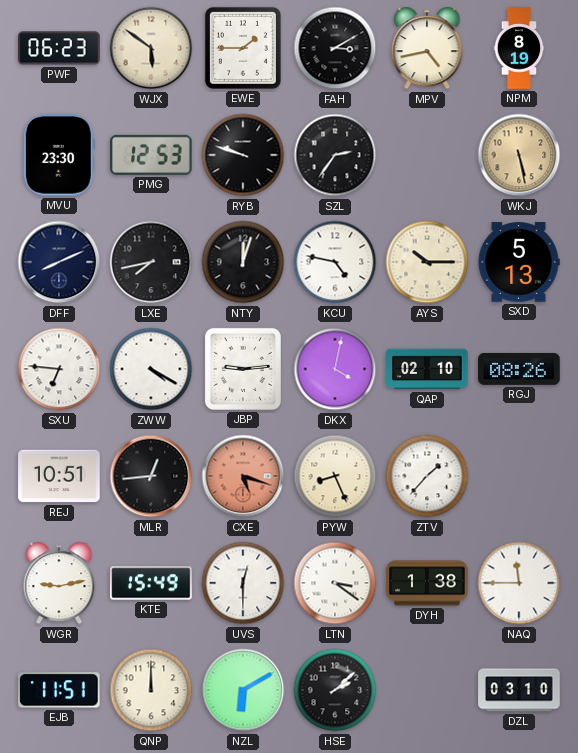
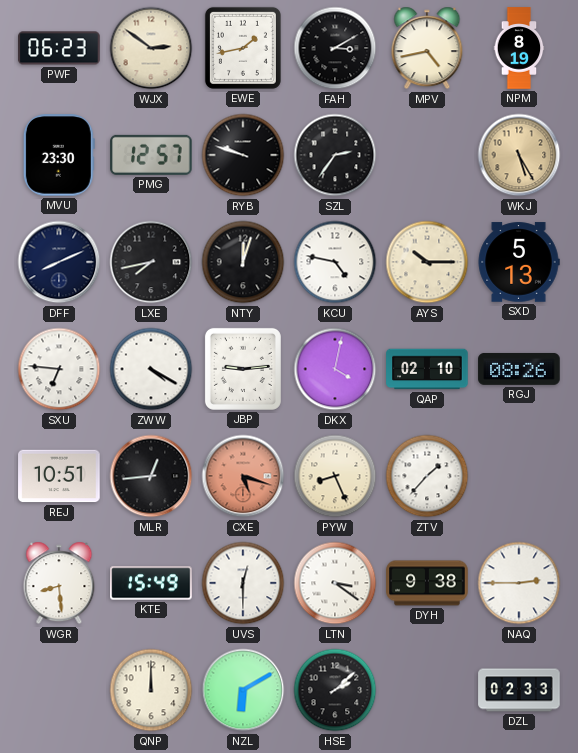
WJX: 5:51 -> 2:51
EWE: 1:45 -> 1:43
PMG: 12:53 -> 12:57
WKJ: 5:28 -> 5:25
WGR: 9:13 -> 8:29
DYH: 1:38 -> 9:38
NAQ: 11:45 -> 2:45
EJB: 11:51 -> none
DZL: 03:10 -> 02:33
